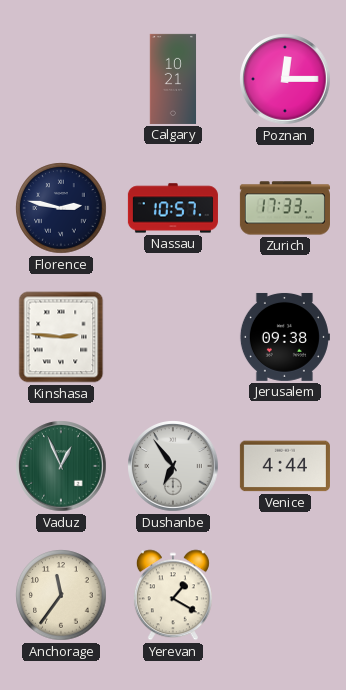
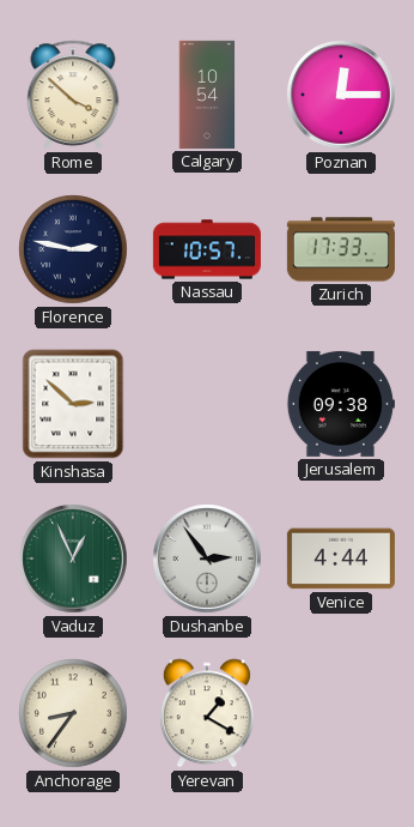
Rome: none -> 3:52
Calgary: 10:21 -> 10:54
Kinshasa: 2:46 -> 2:52
Dushanbe: 6:54 -> 2:54
Anchorage: 11:36 -> 8:36
